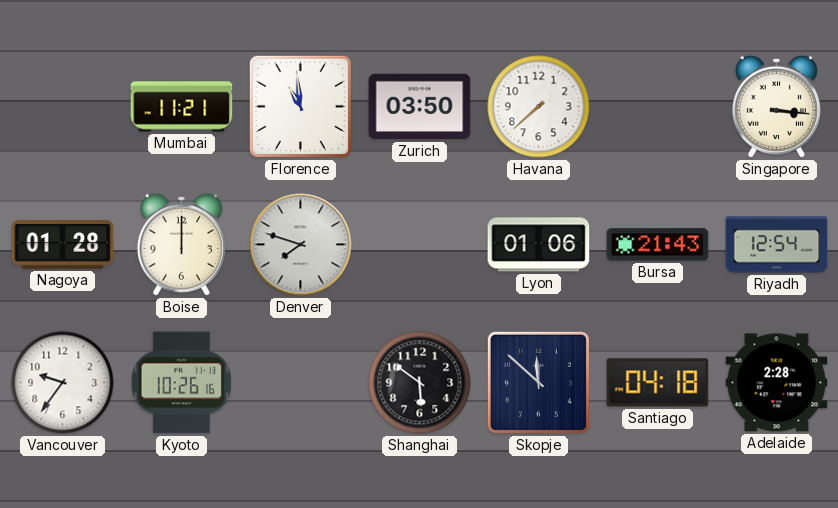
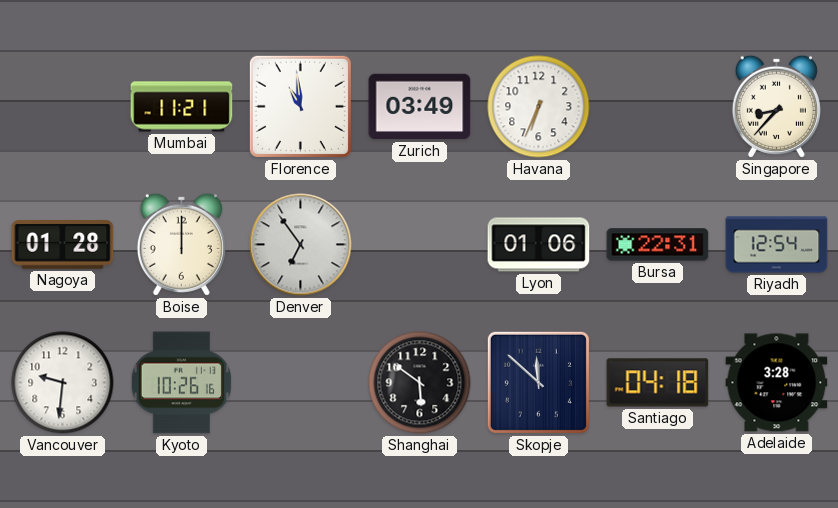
Zurich: 03:50 -> 03:49
Havana: 7:38 -> 6:34
Singapore: 3:16 -> 8:37
Denver: 7:48 -> 6:54
Bursa: 21:43 -> 22:31
Vancouver: 9:36 -> 9:31
Adelaide: 2:28 -> 3:28
